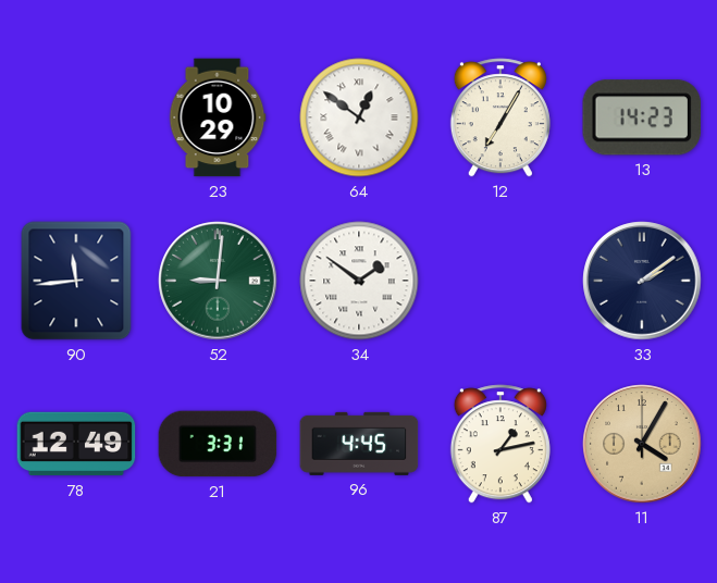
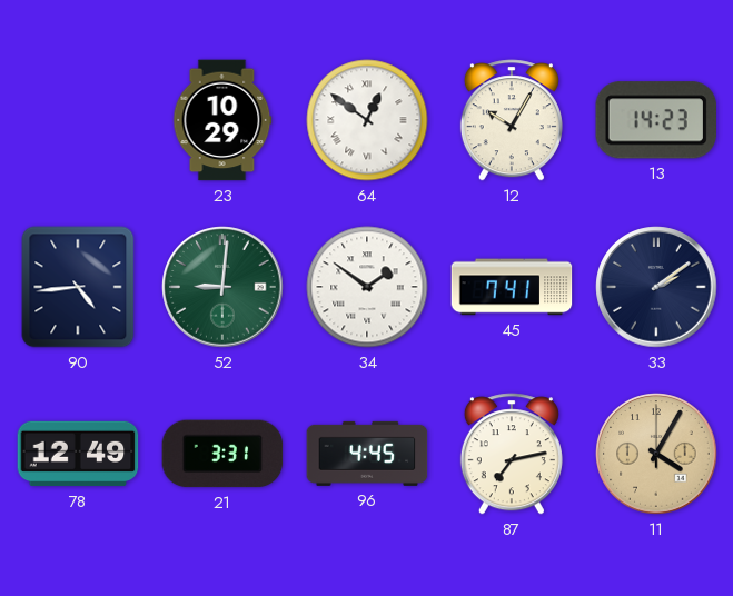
12: 7:05 -> 10:05
90: 11:44 -> 4:44
45: none -> 7:41
87: 1:13 -> 7:13
